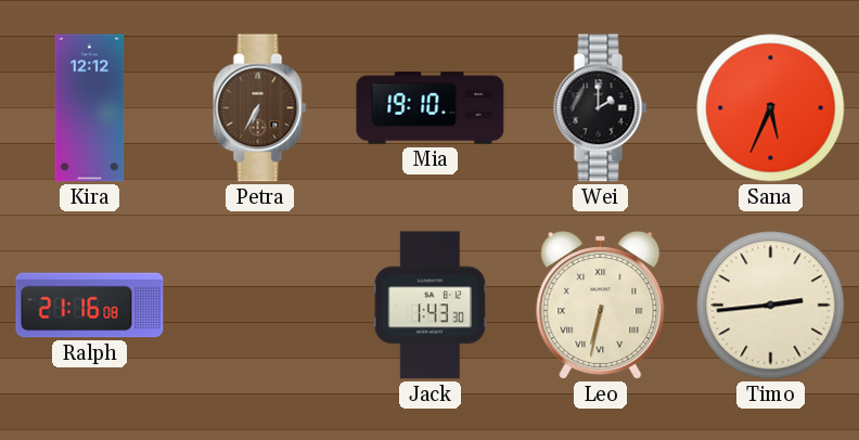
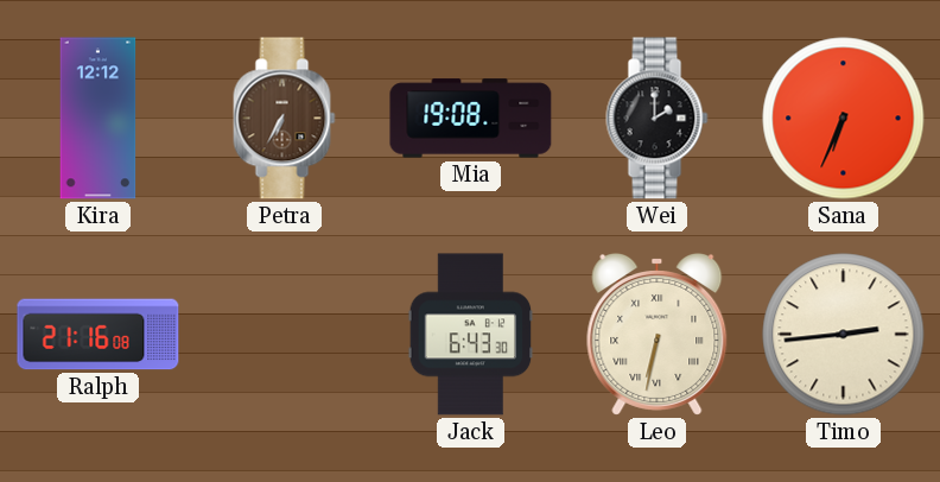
Mia: 19:10 -> 19:08
Sana: 5:34 -> 6:34
Jack: 1:43 -> 6:43
